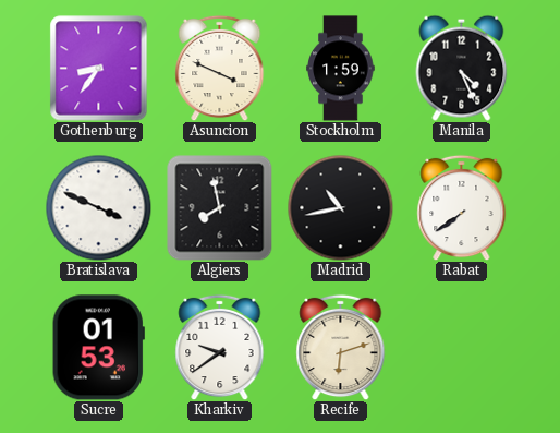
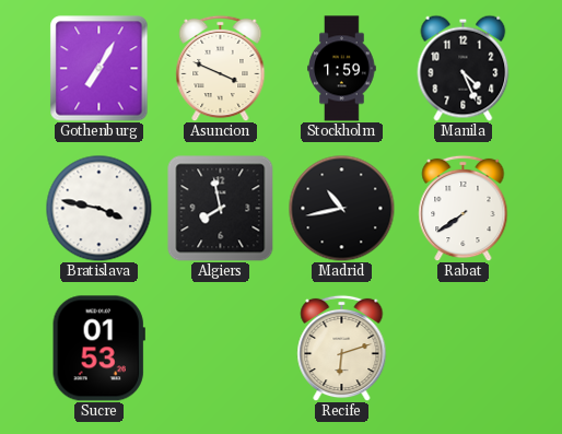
Gothenburg: 8:36 -> 7:05
Bratislava: 3:49 -> 3:47
Kharkiv: 9:39 -> none
